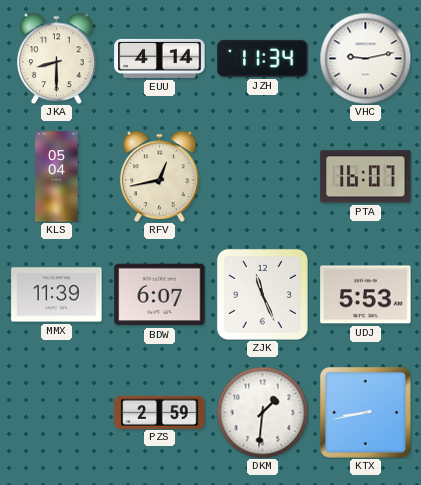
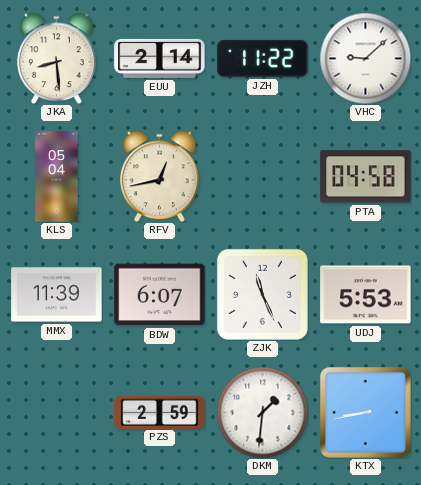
JKA: 8:30 -> 8:29
EUU: 4:14 -> 2:14
JZH: 11:34 -> 11:22
VHC: 9:13 -> 9:08
PTA: 16:07 -> 04:58
